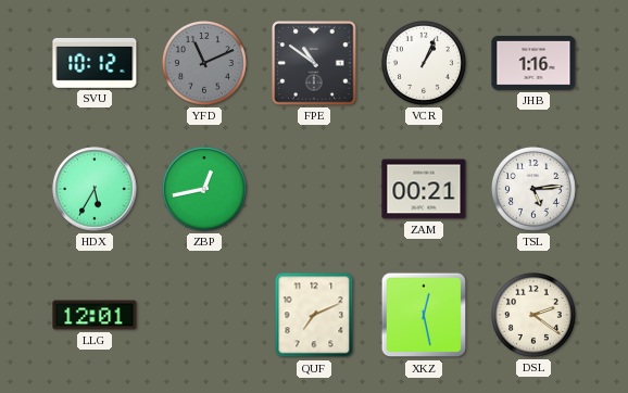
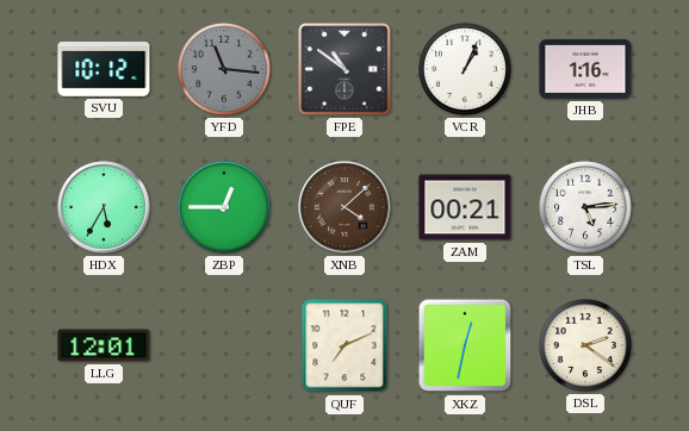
YFD: 11:11 -> 11:16
ZBP: 12:43 -> 12:45
XNB: none -> 4:08
XKZ: 12:28 -> 12:32
